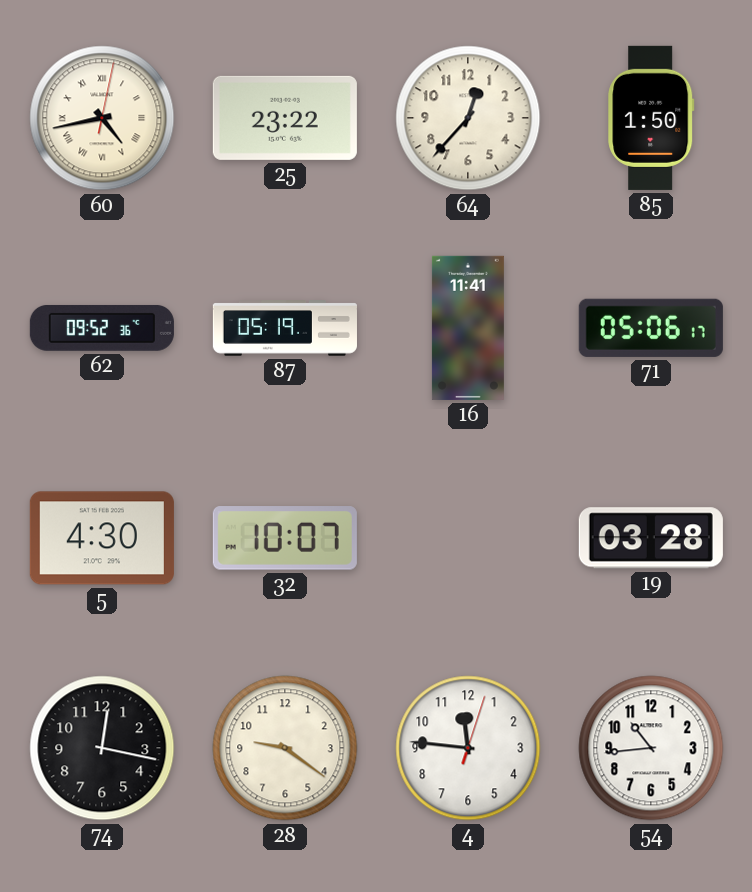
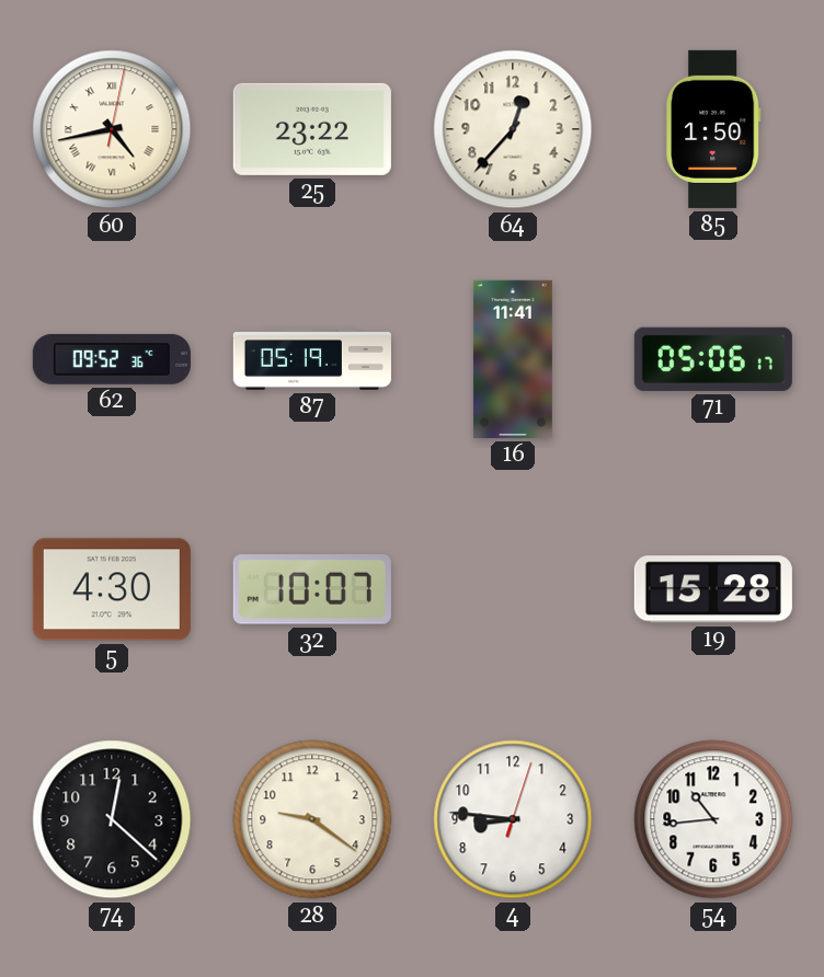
19: 03:28 -> 15:28
74: 12:17 -> 12:22
4: 11:46 -> 8:46
